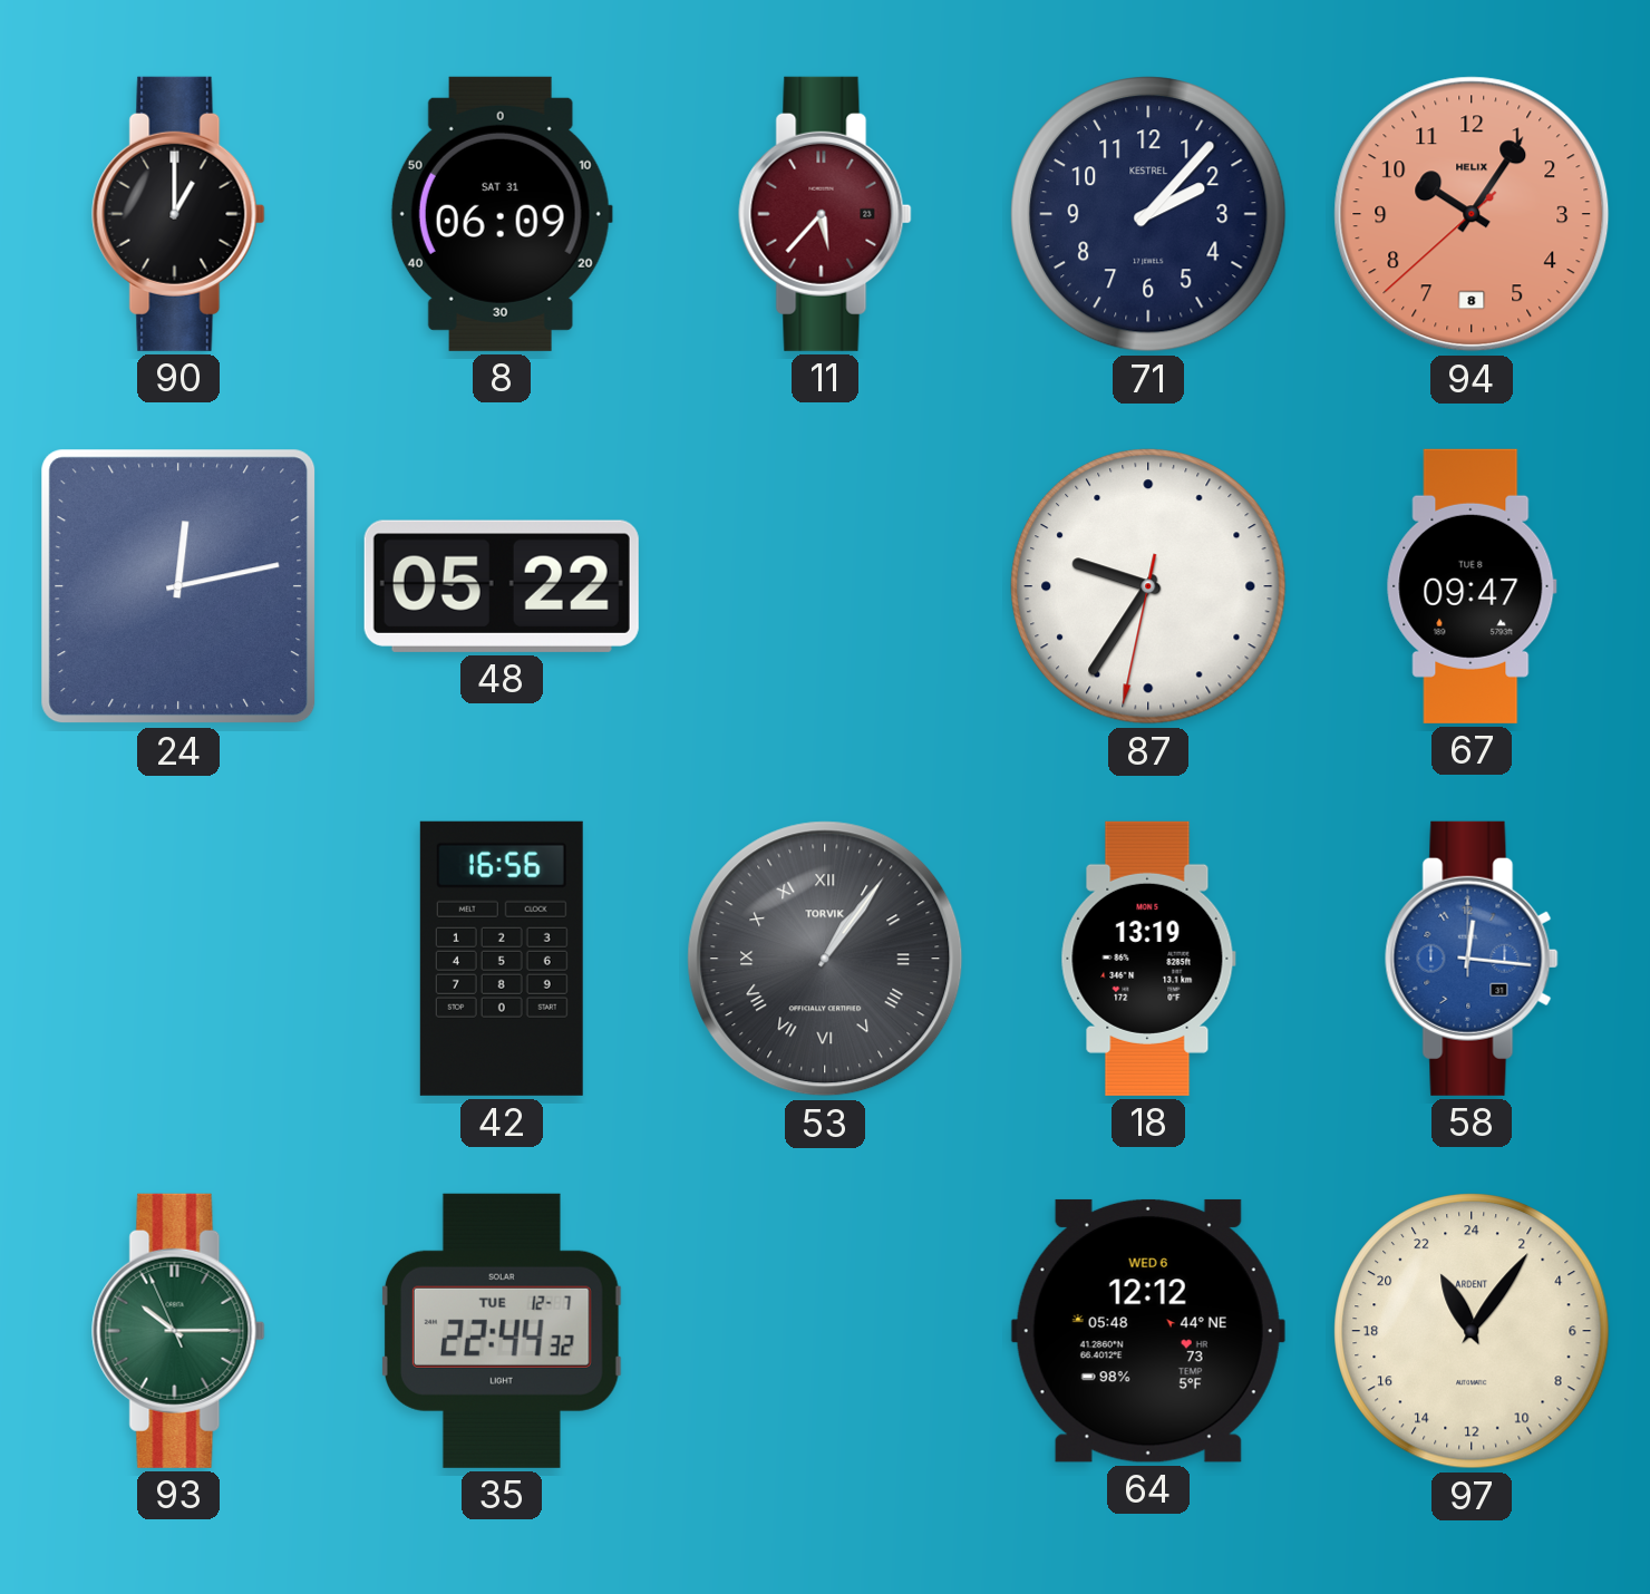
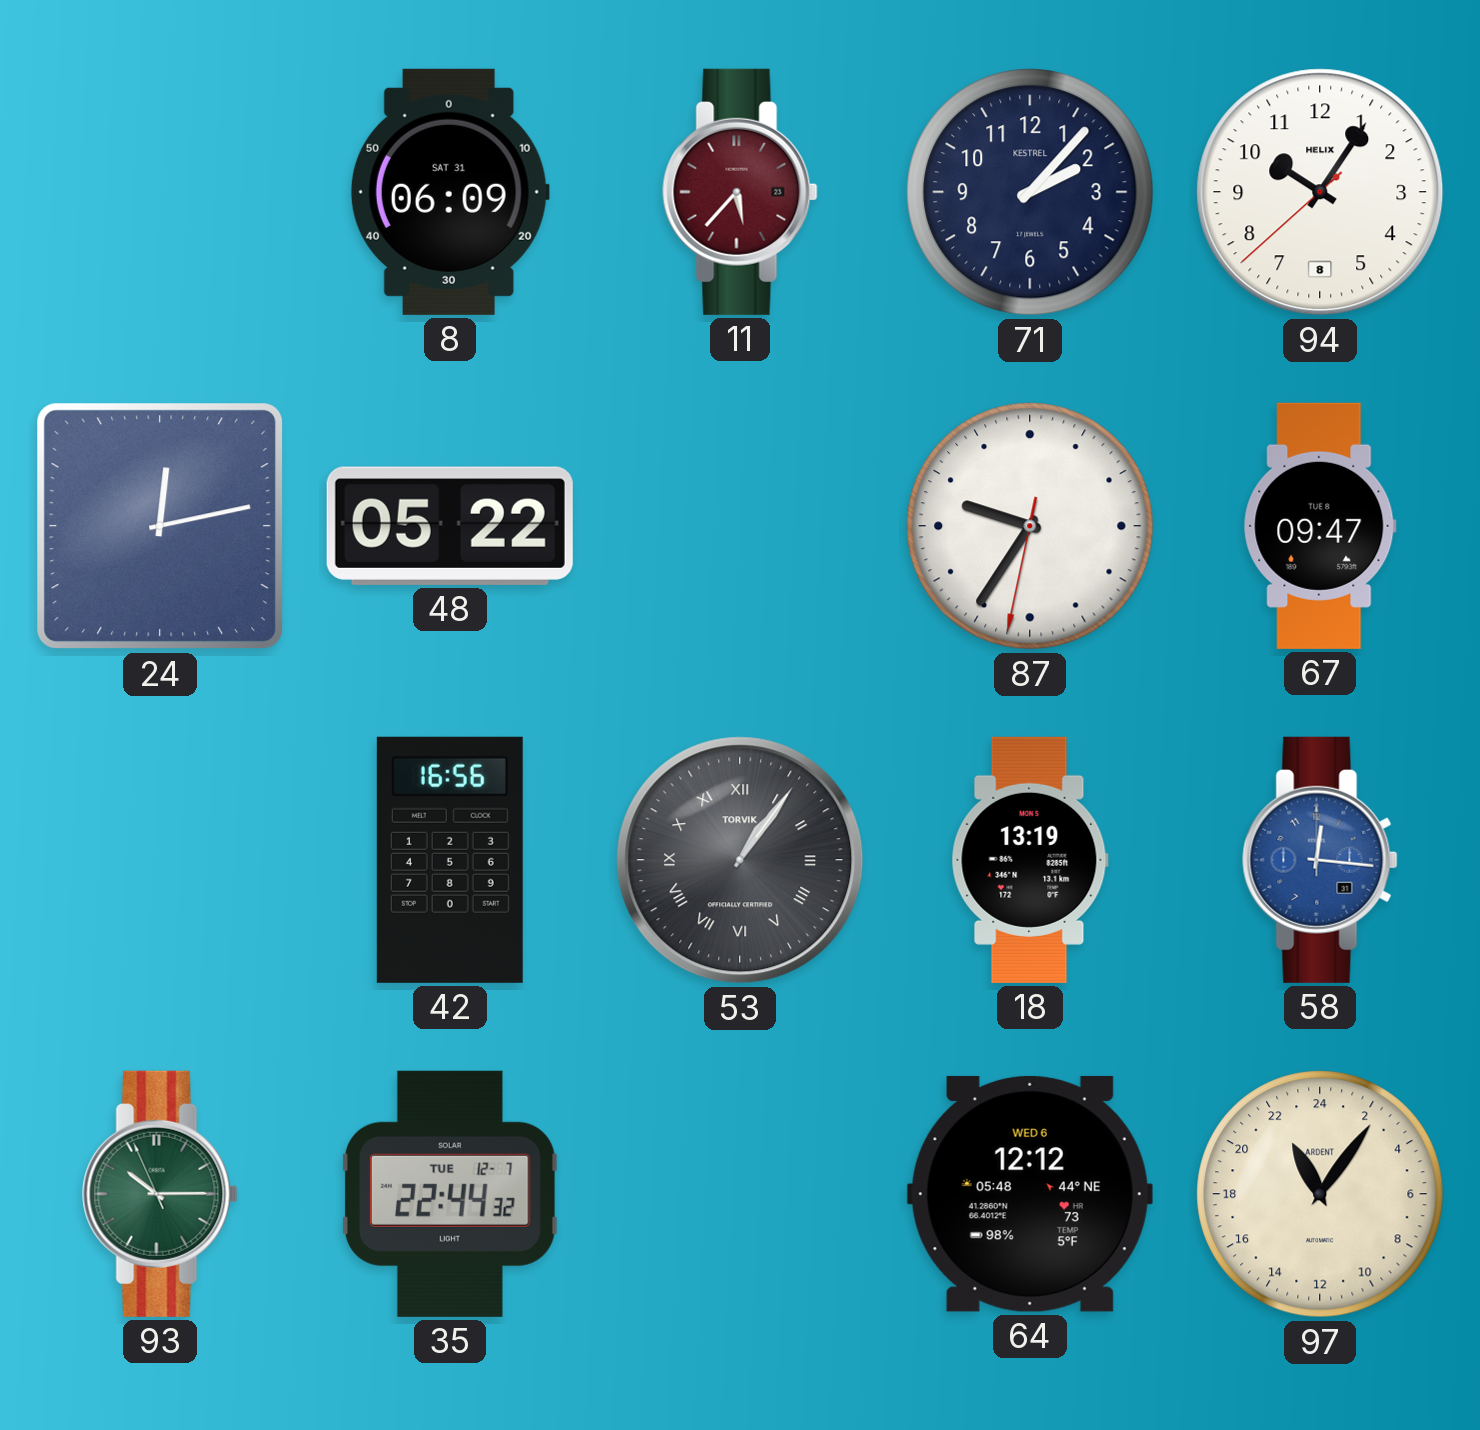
90: 1:00 -> none
94 dial: salmon -> white
